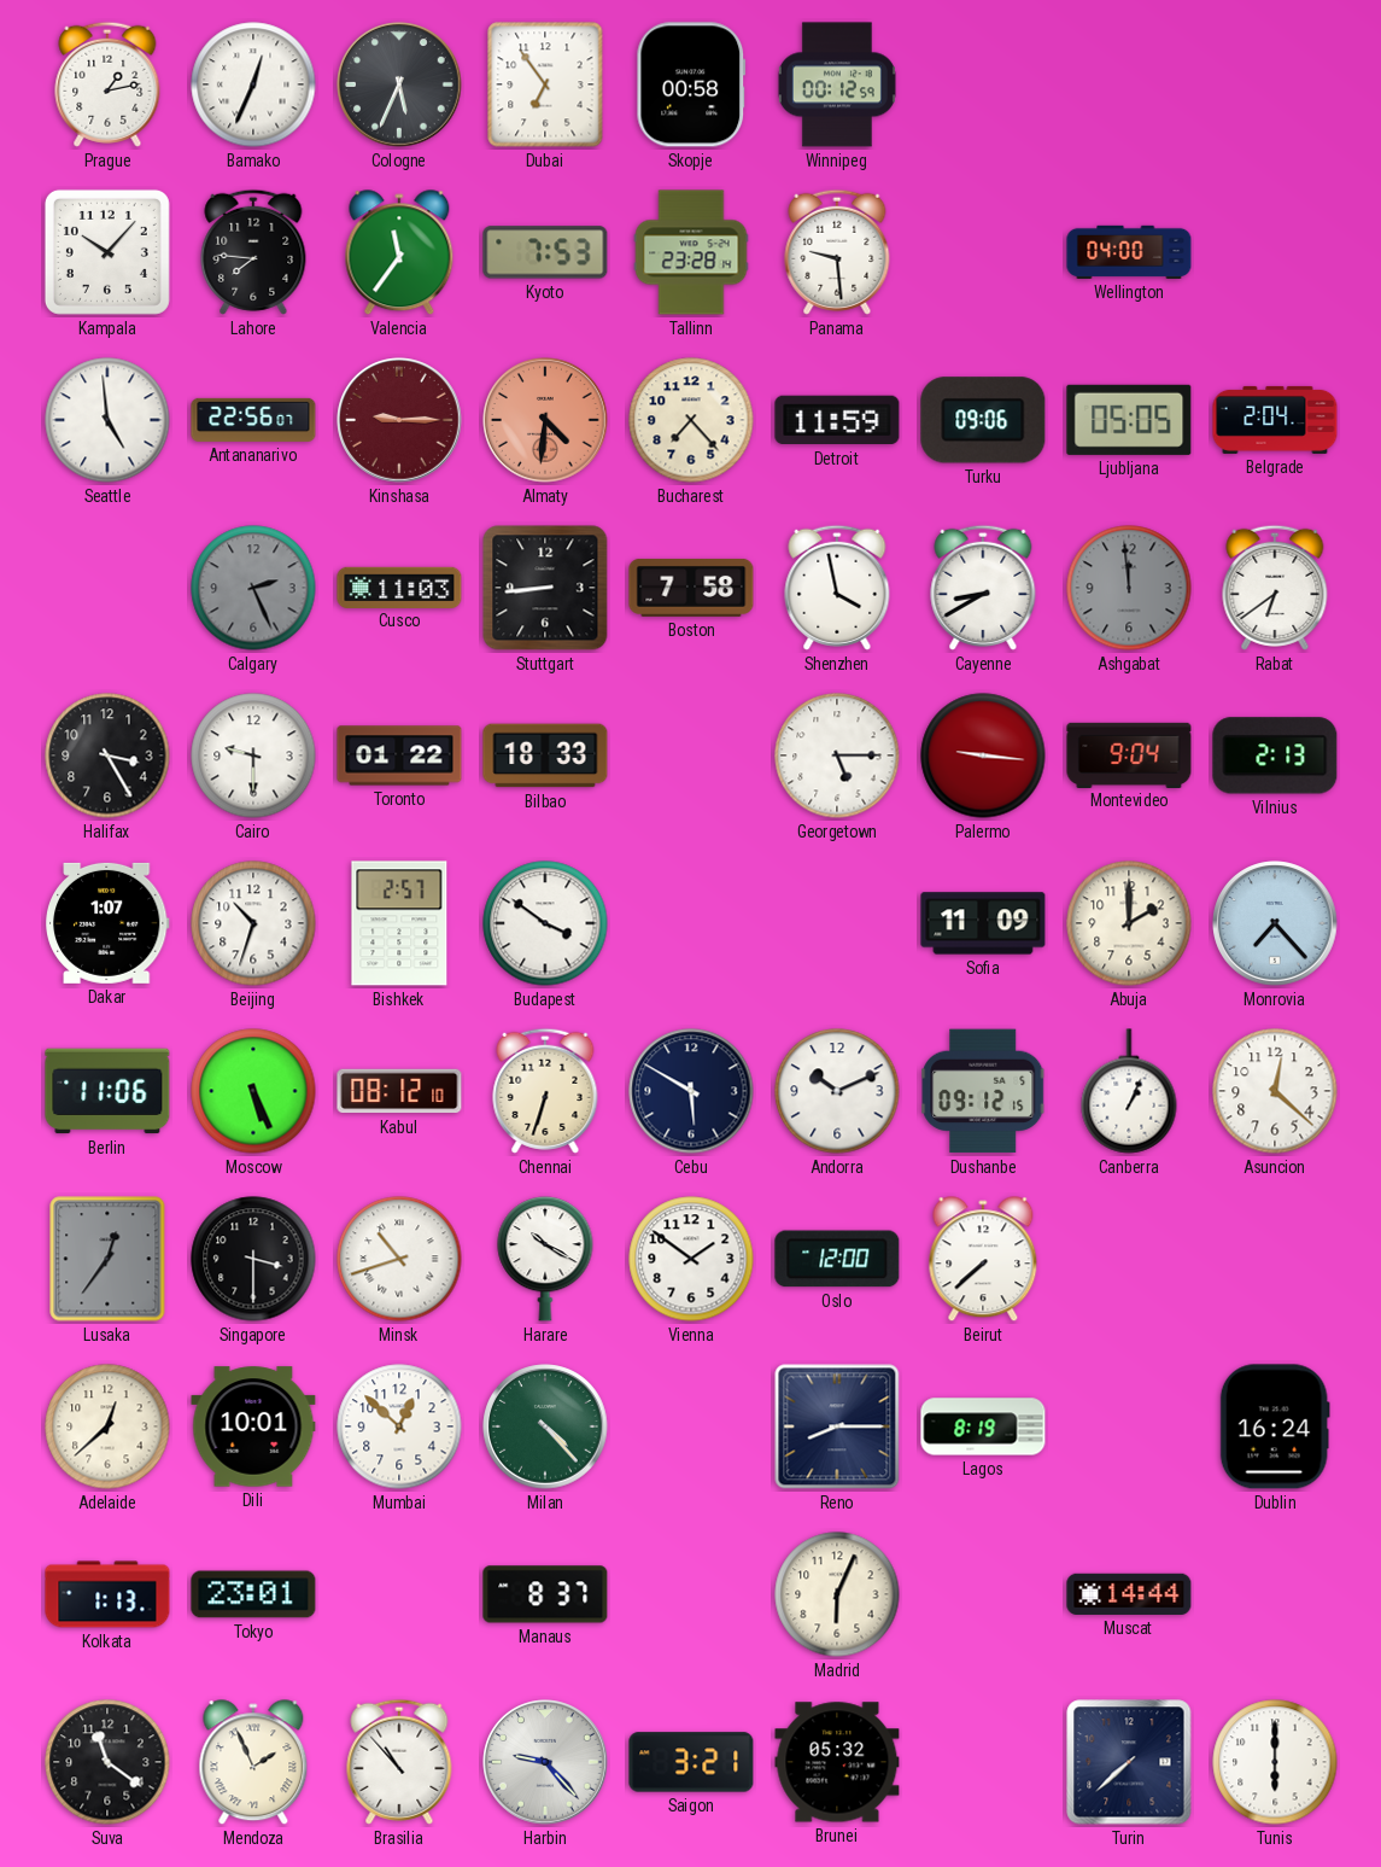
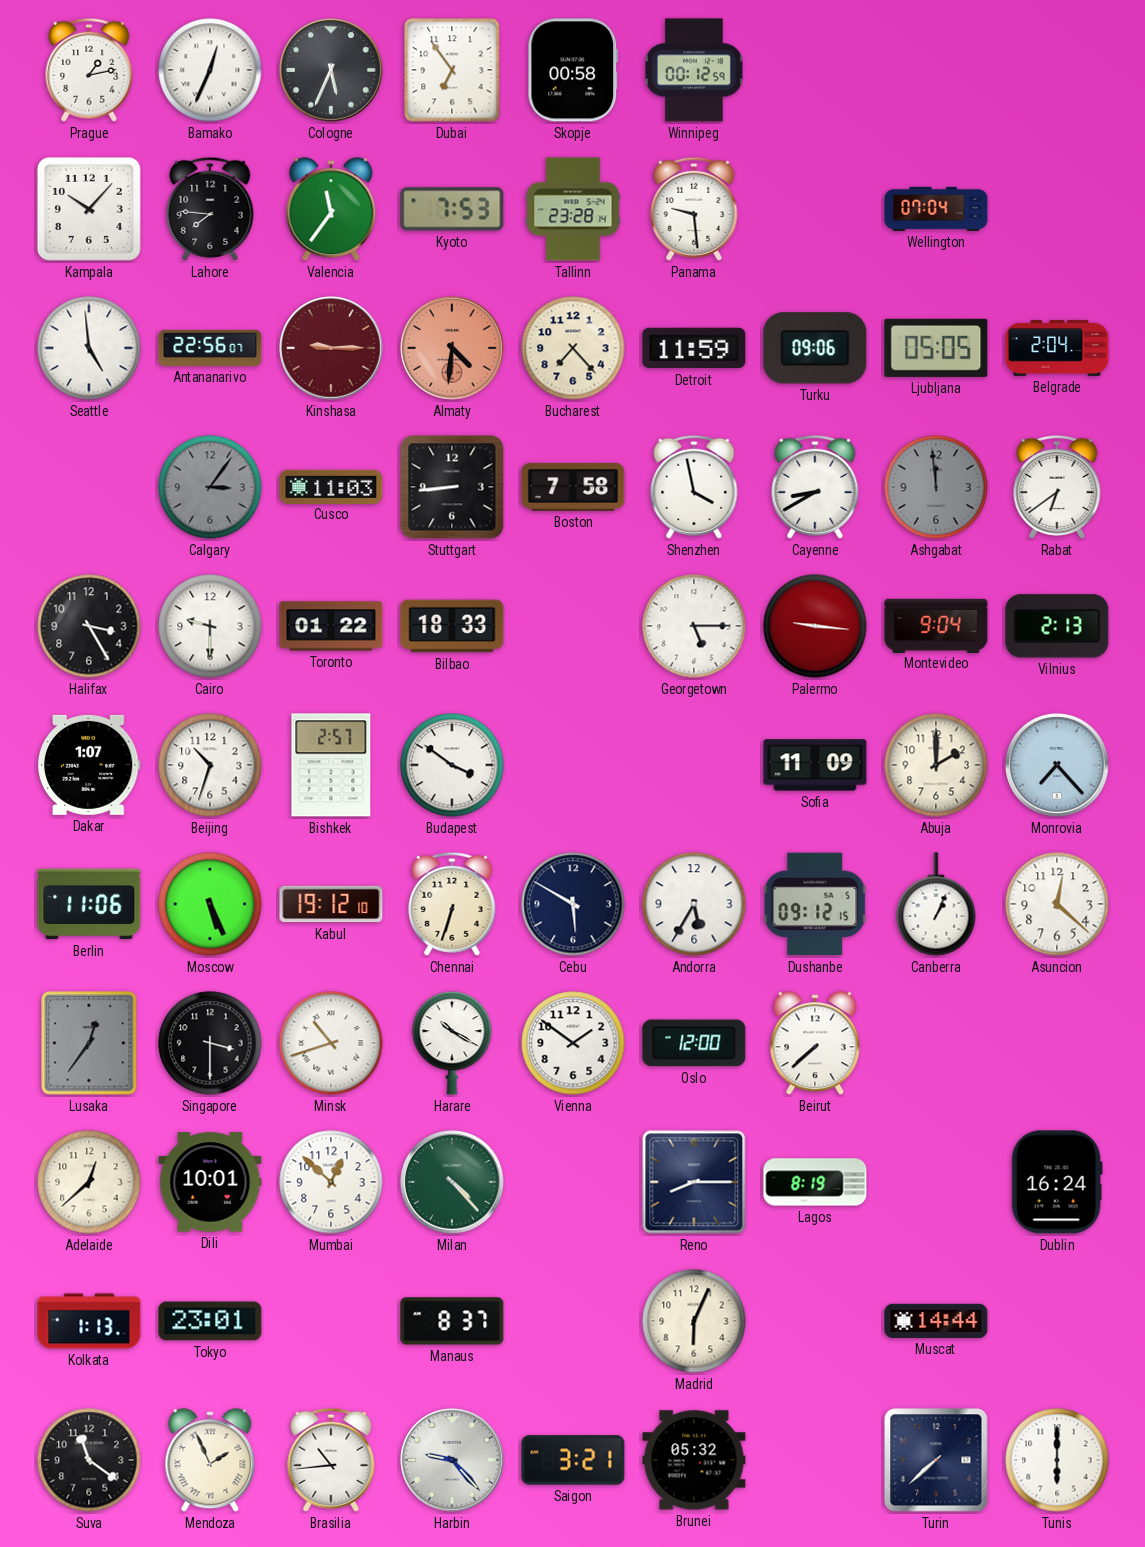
Wellington: 04:00 -> 07:04
Calgary: 2:26 -> 3:06
Kabul: 08:12 -> 19:12
Andorra: 10:11 -> 5:35
Brasilia: 10:53 -> 10:44
